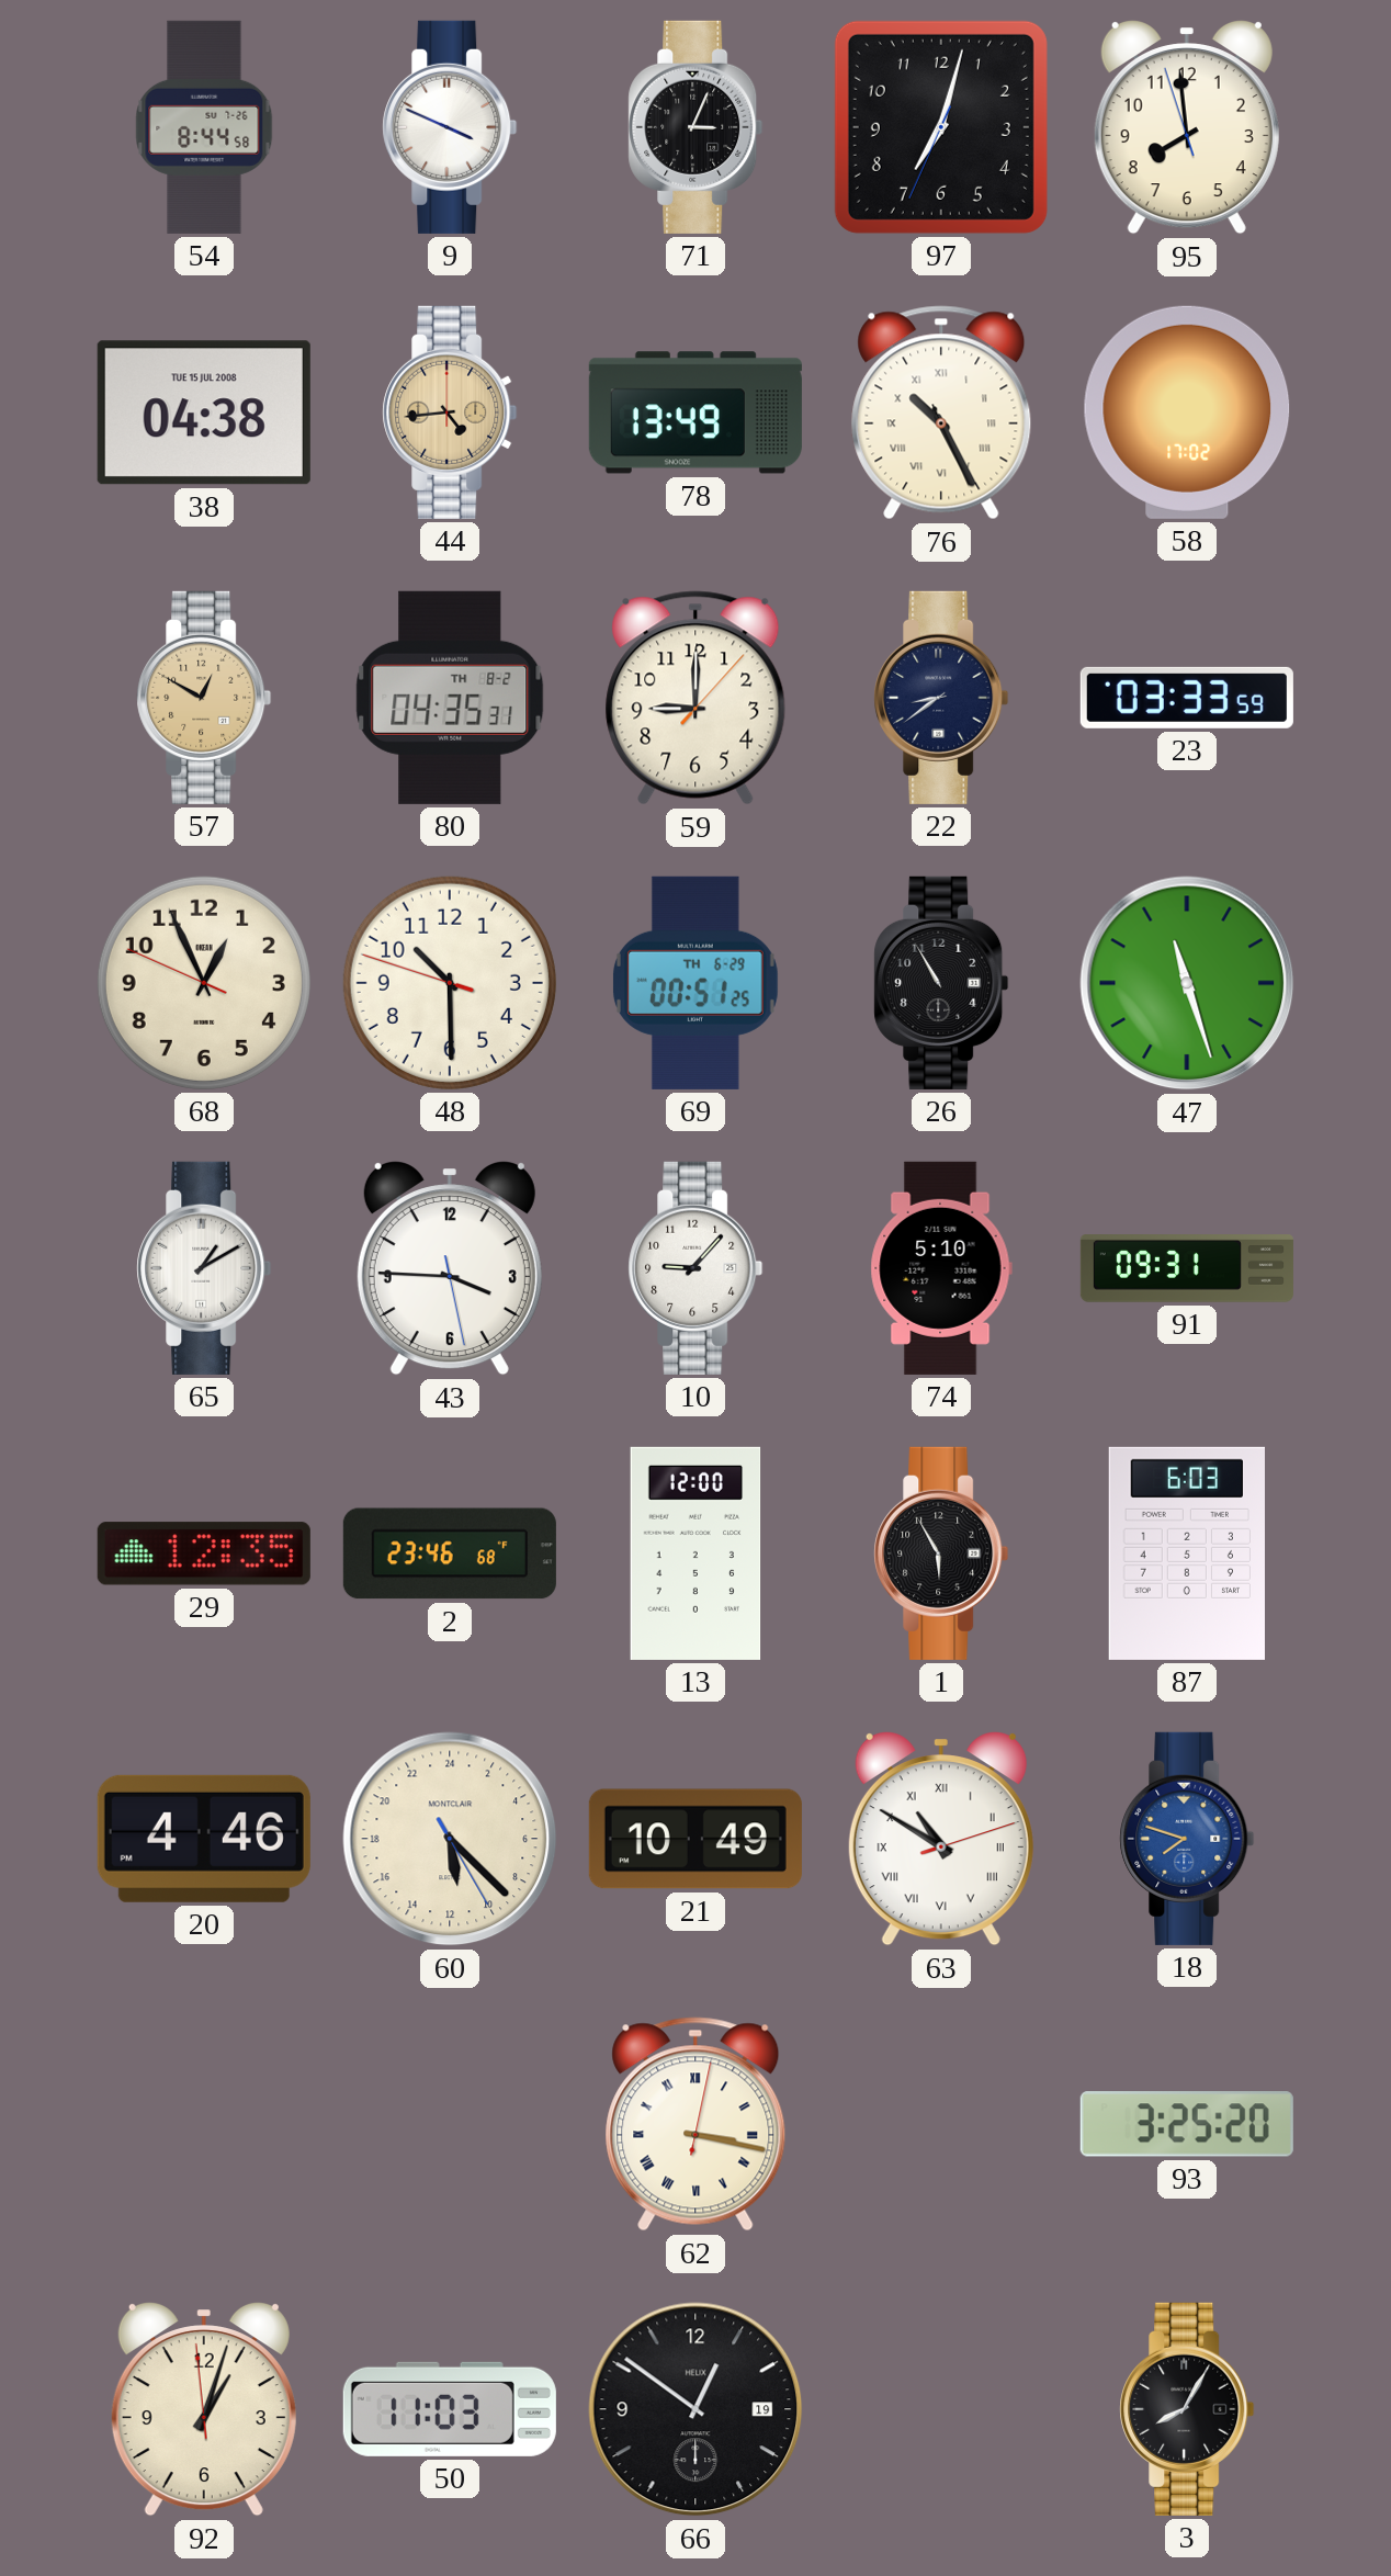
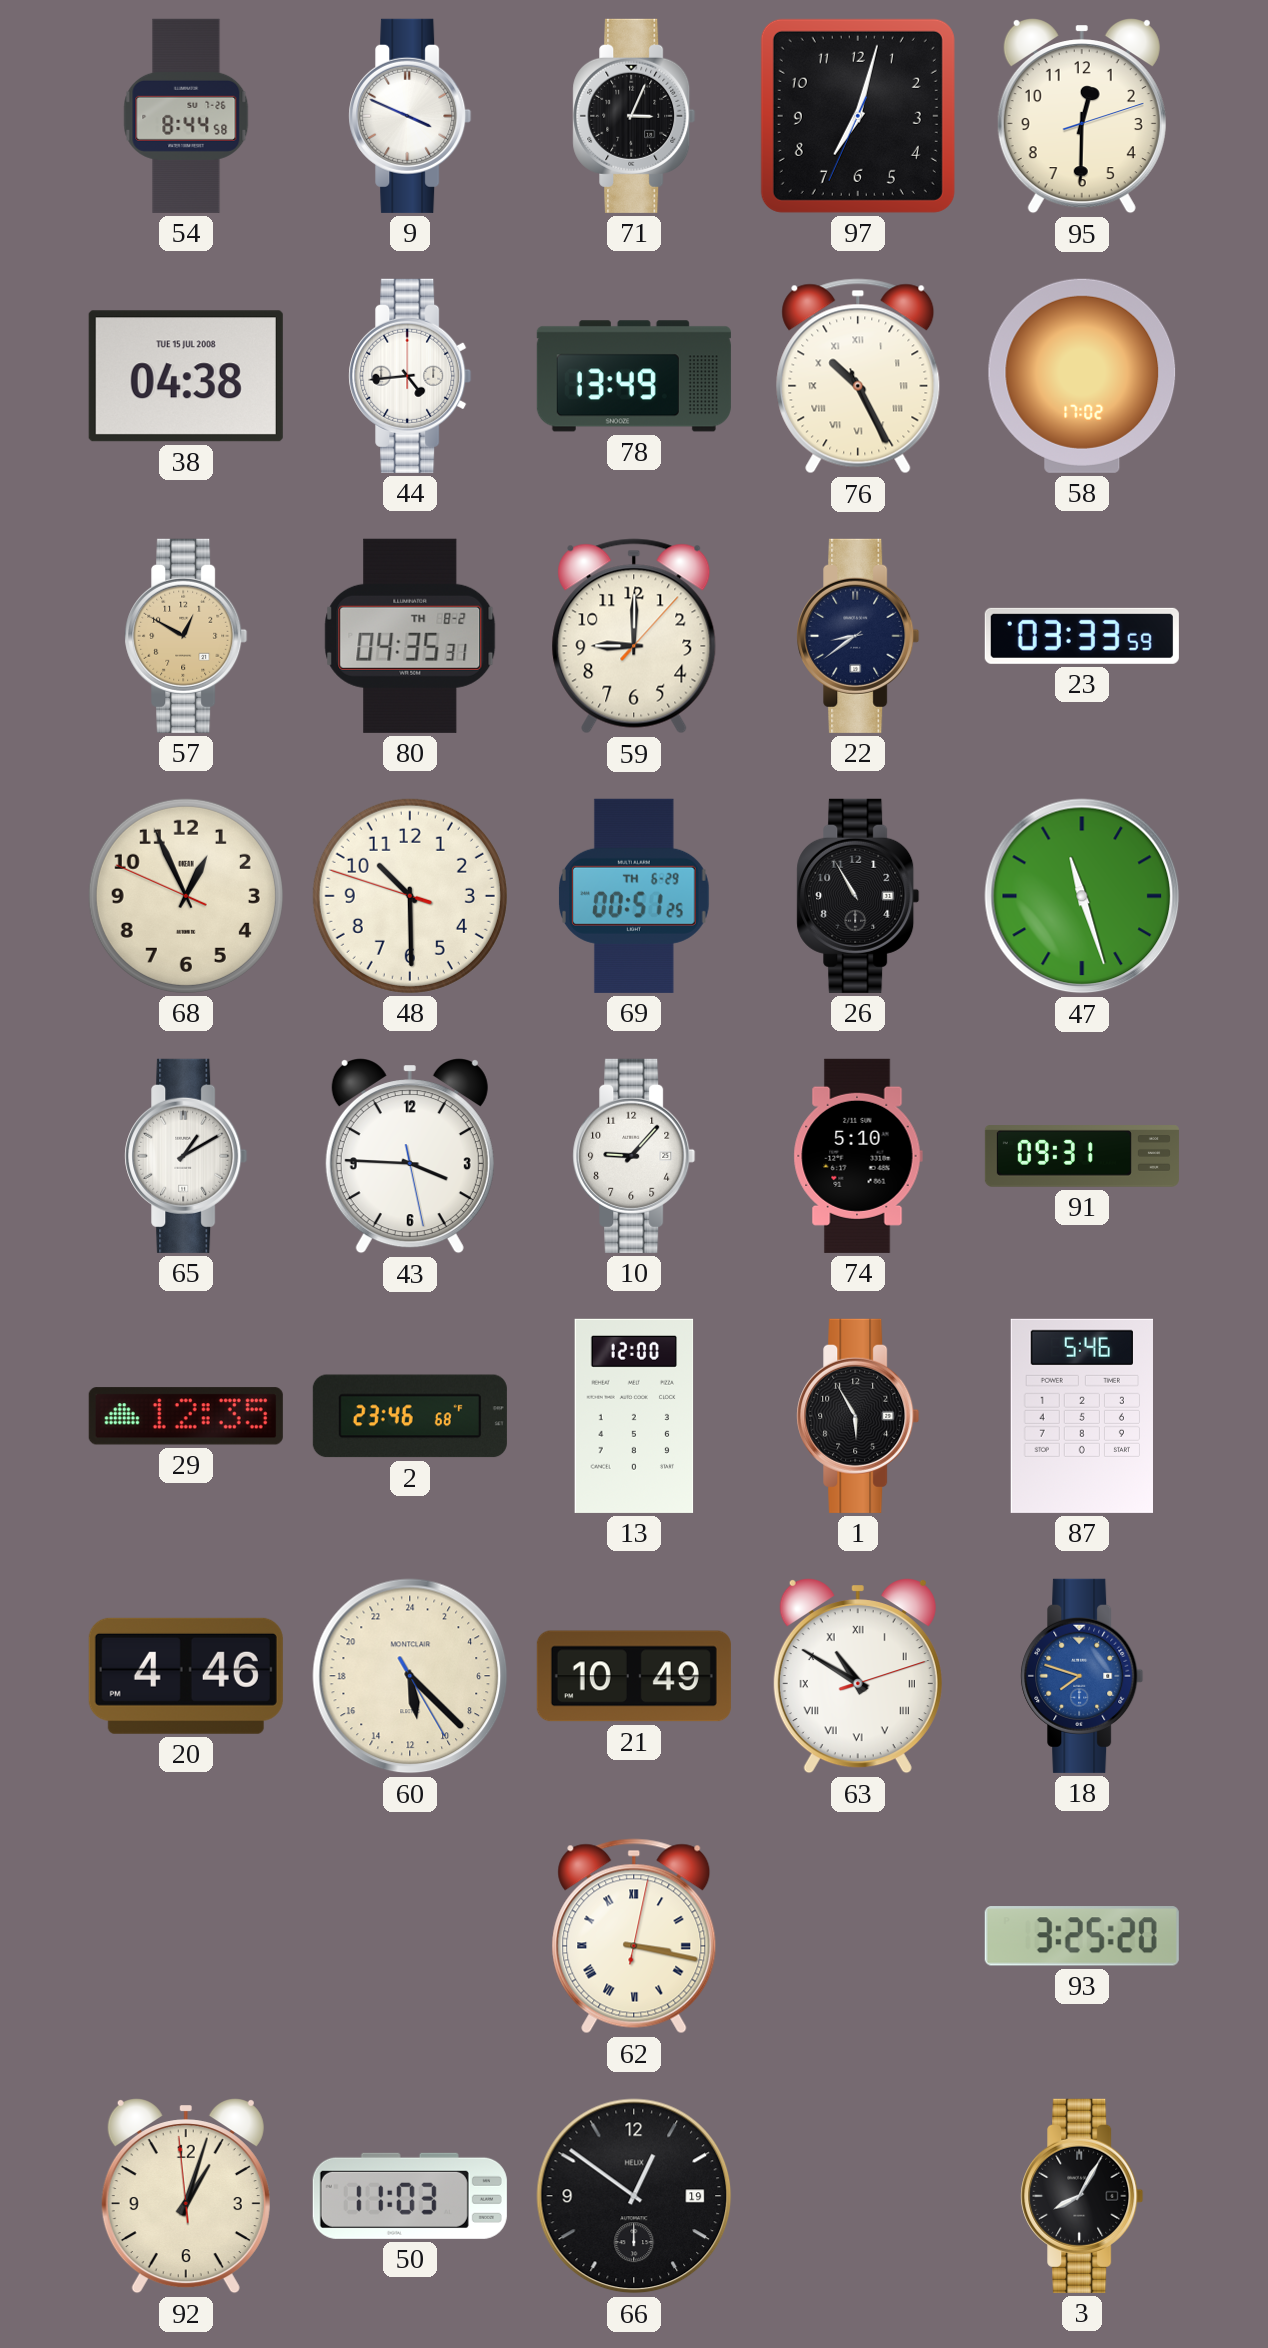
95: 7:58 -> 12:30
44 dial: champagne -> white
87: 6:03 -> 5:46
